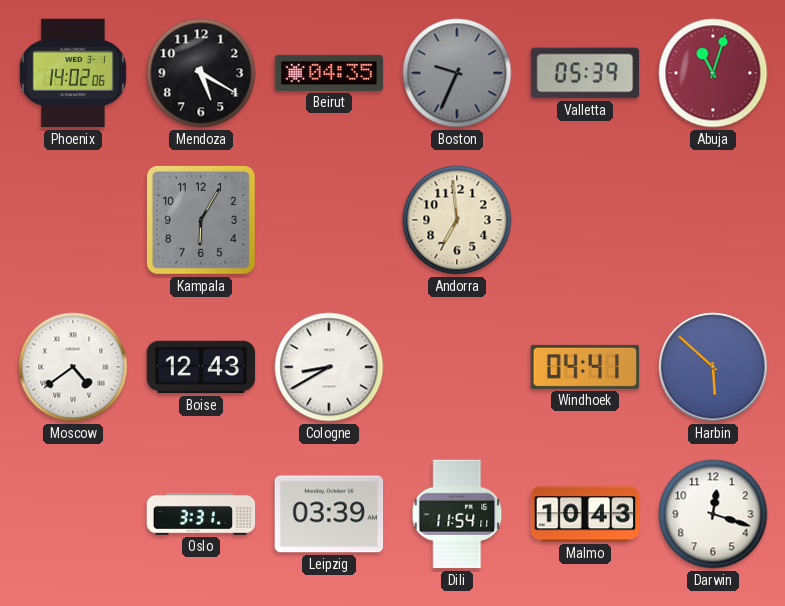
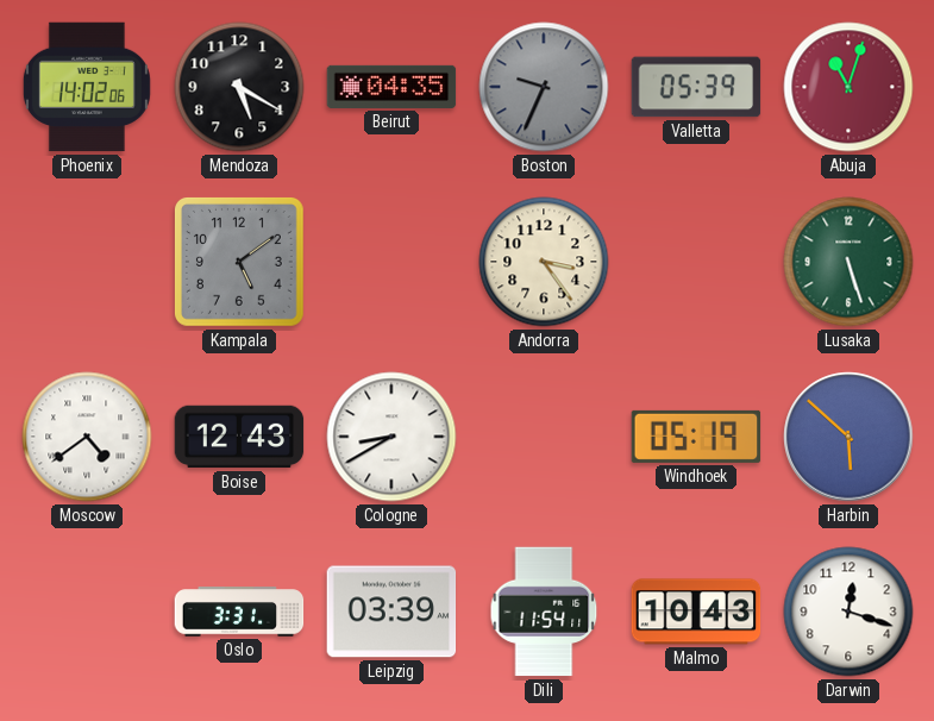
Kampala: 6:05 -> 5:09
Andorra: 6:59 -> 3:24
Lusaka: none -> 5:27
Windhoek: 04:41 -> 05:19
